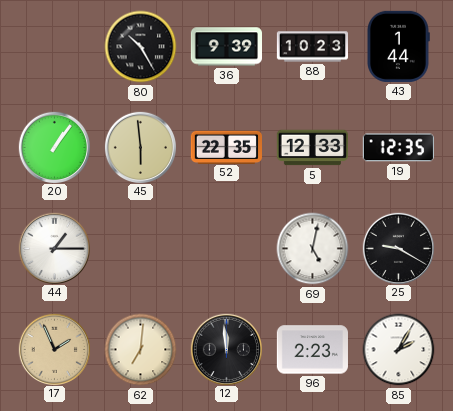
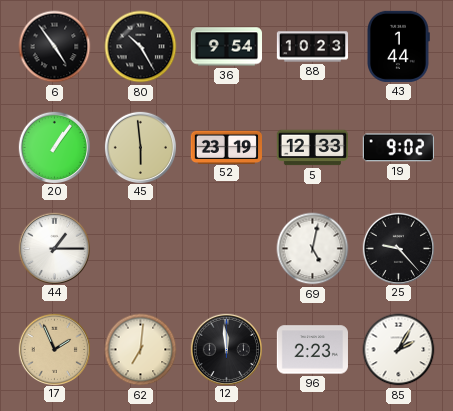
6: none -> 4:54
36: 9:39 -> 9:54
52: 22:35 -> 23:19
19: 12:35 -> 9:02
25: 9:20 -> 9:23
